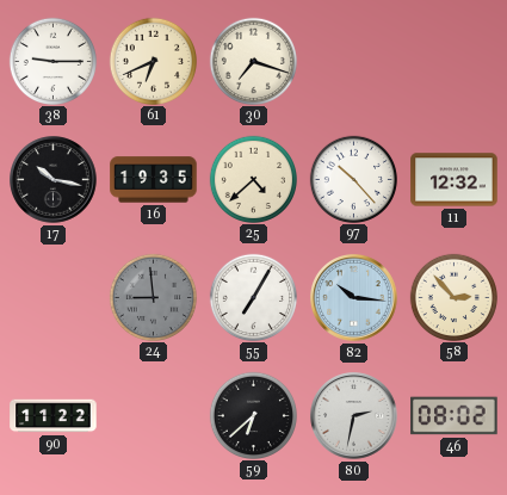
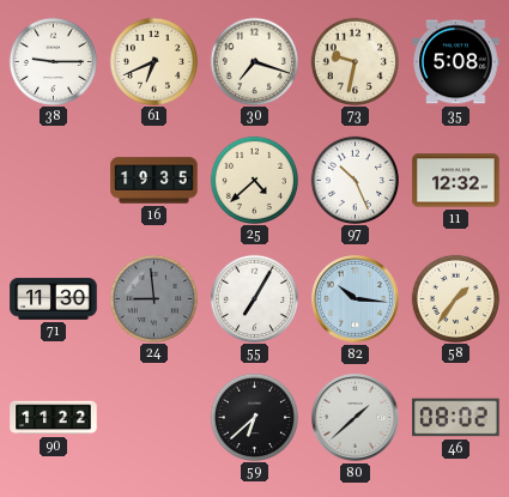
73: none -> 9:32
35: none -> 5:08
17: 10:17 -> none
97: 10:23 -> 10:26
71: none -> 11:30
58: 2:53 -> 1:36
80: 2:32 -> 1:38
